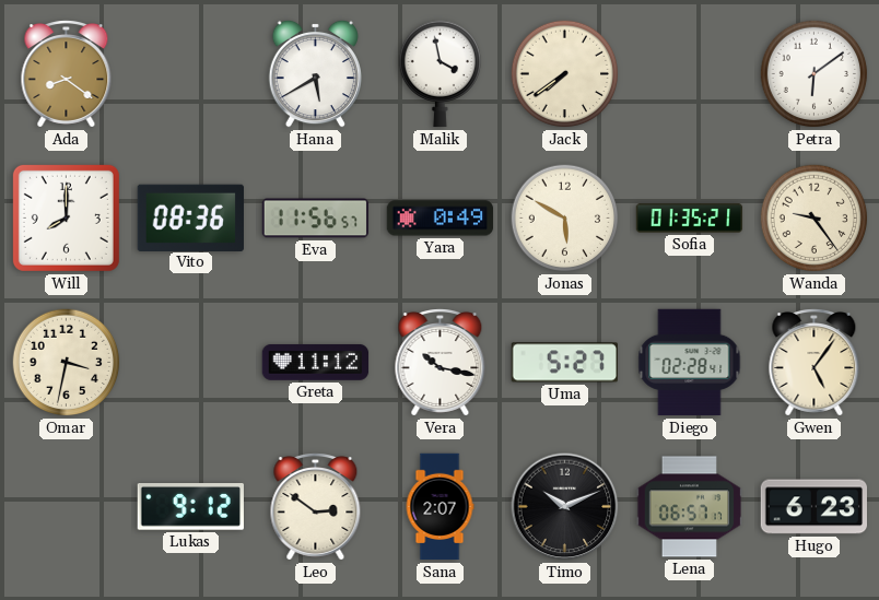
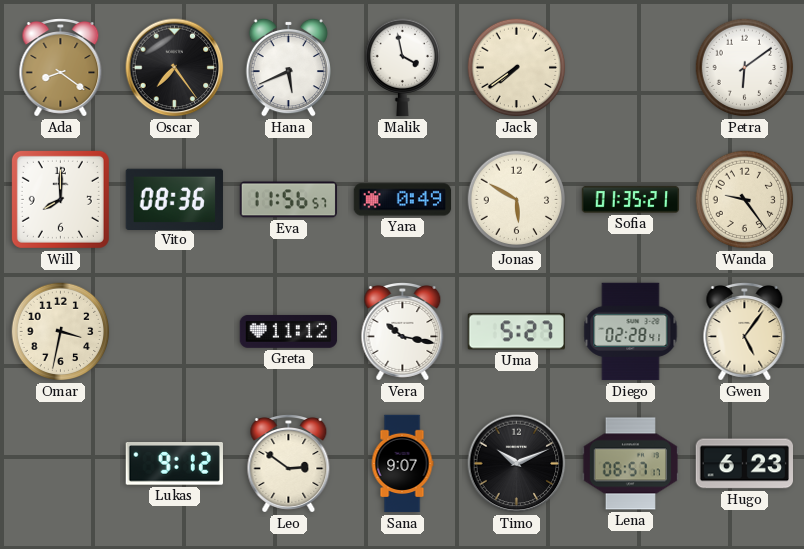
Oscar: none -> 7:24
Hana: 5:40 -> 5:41
Sana: 2:07 -> 9:07
